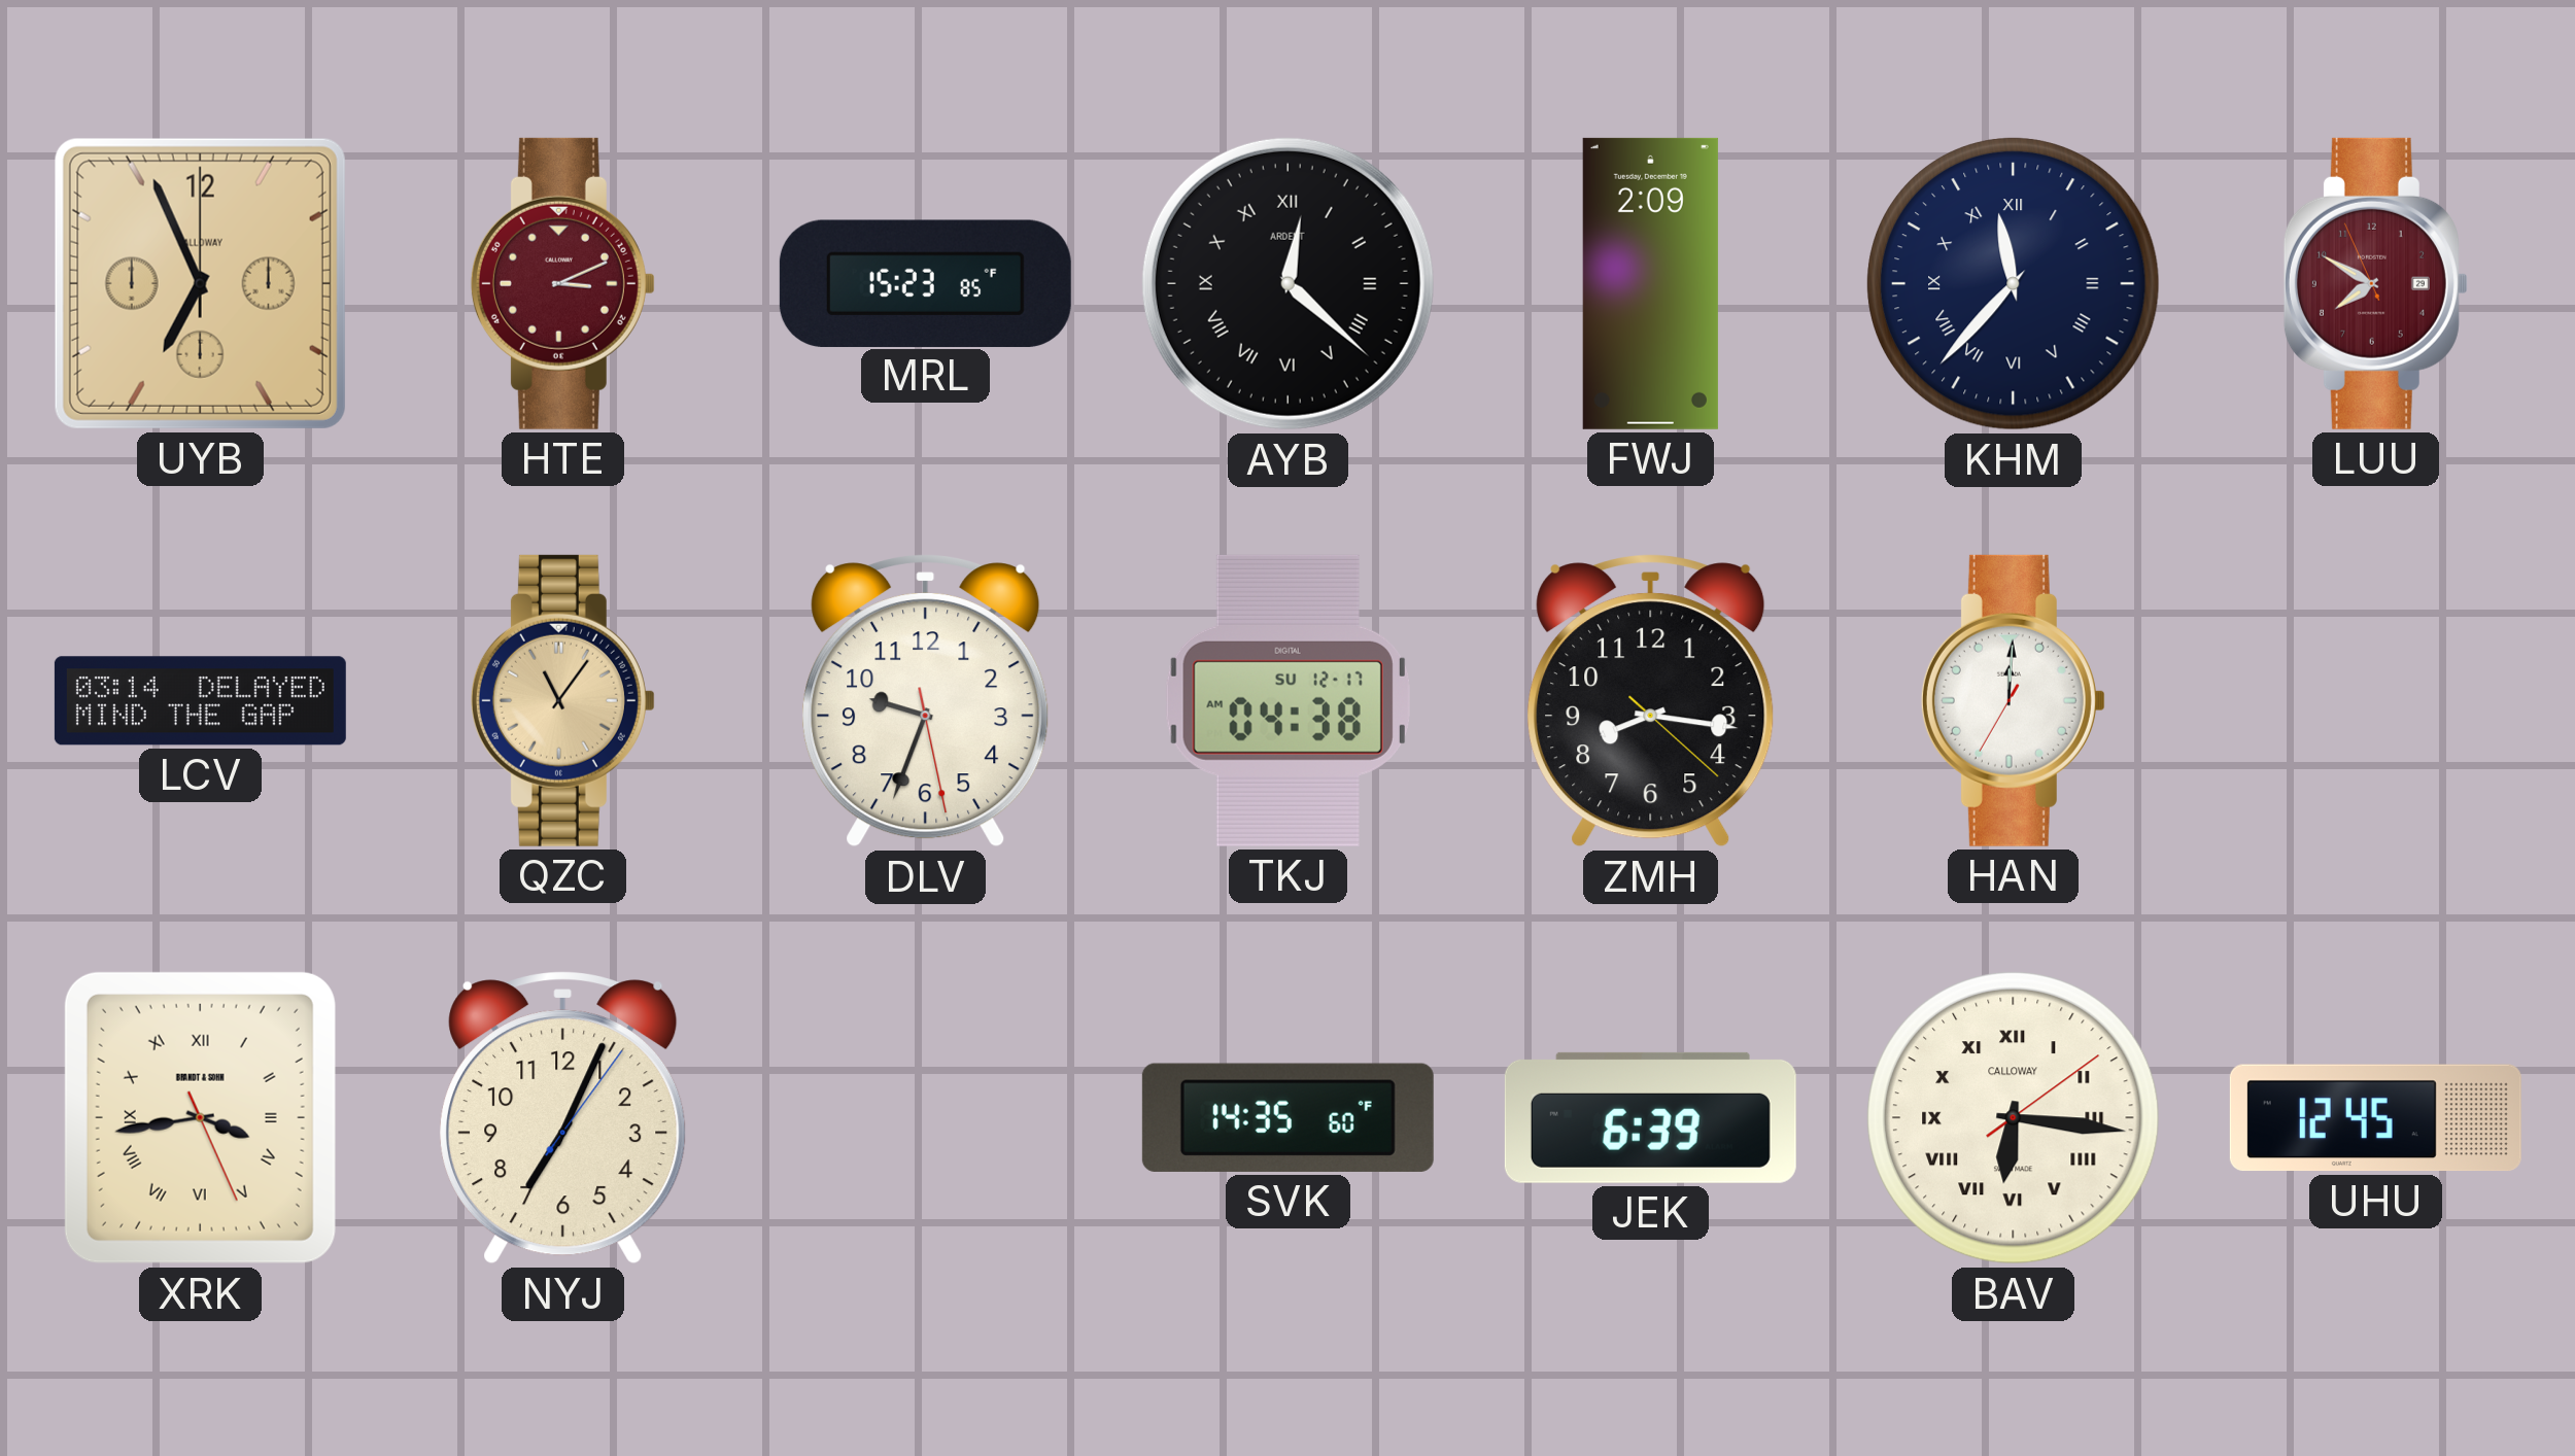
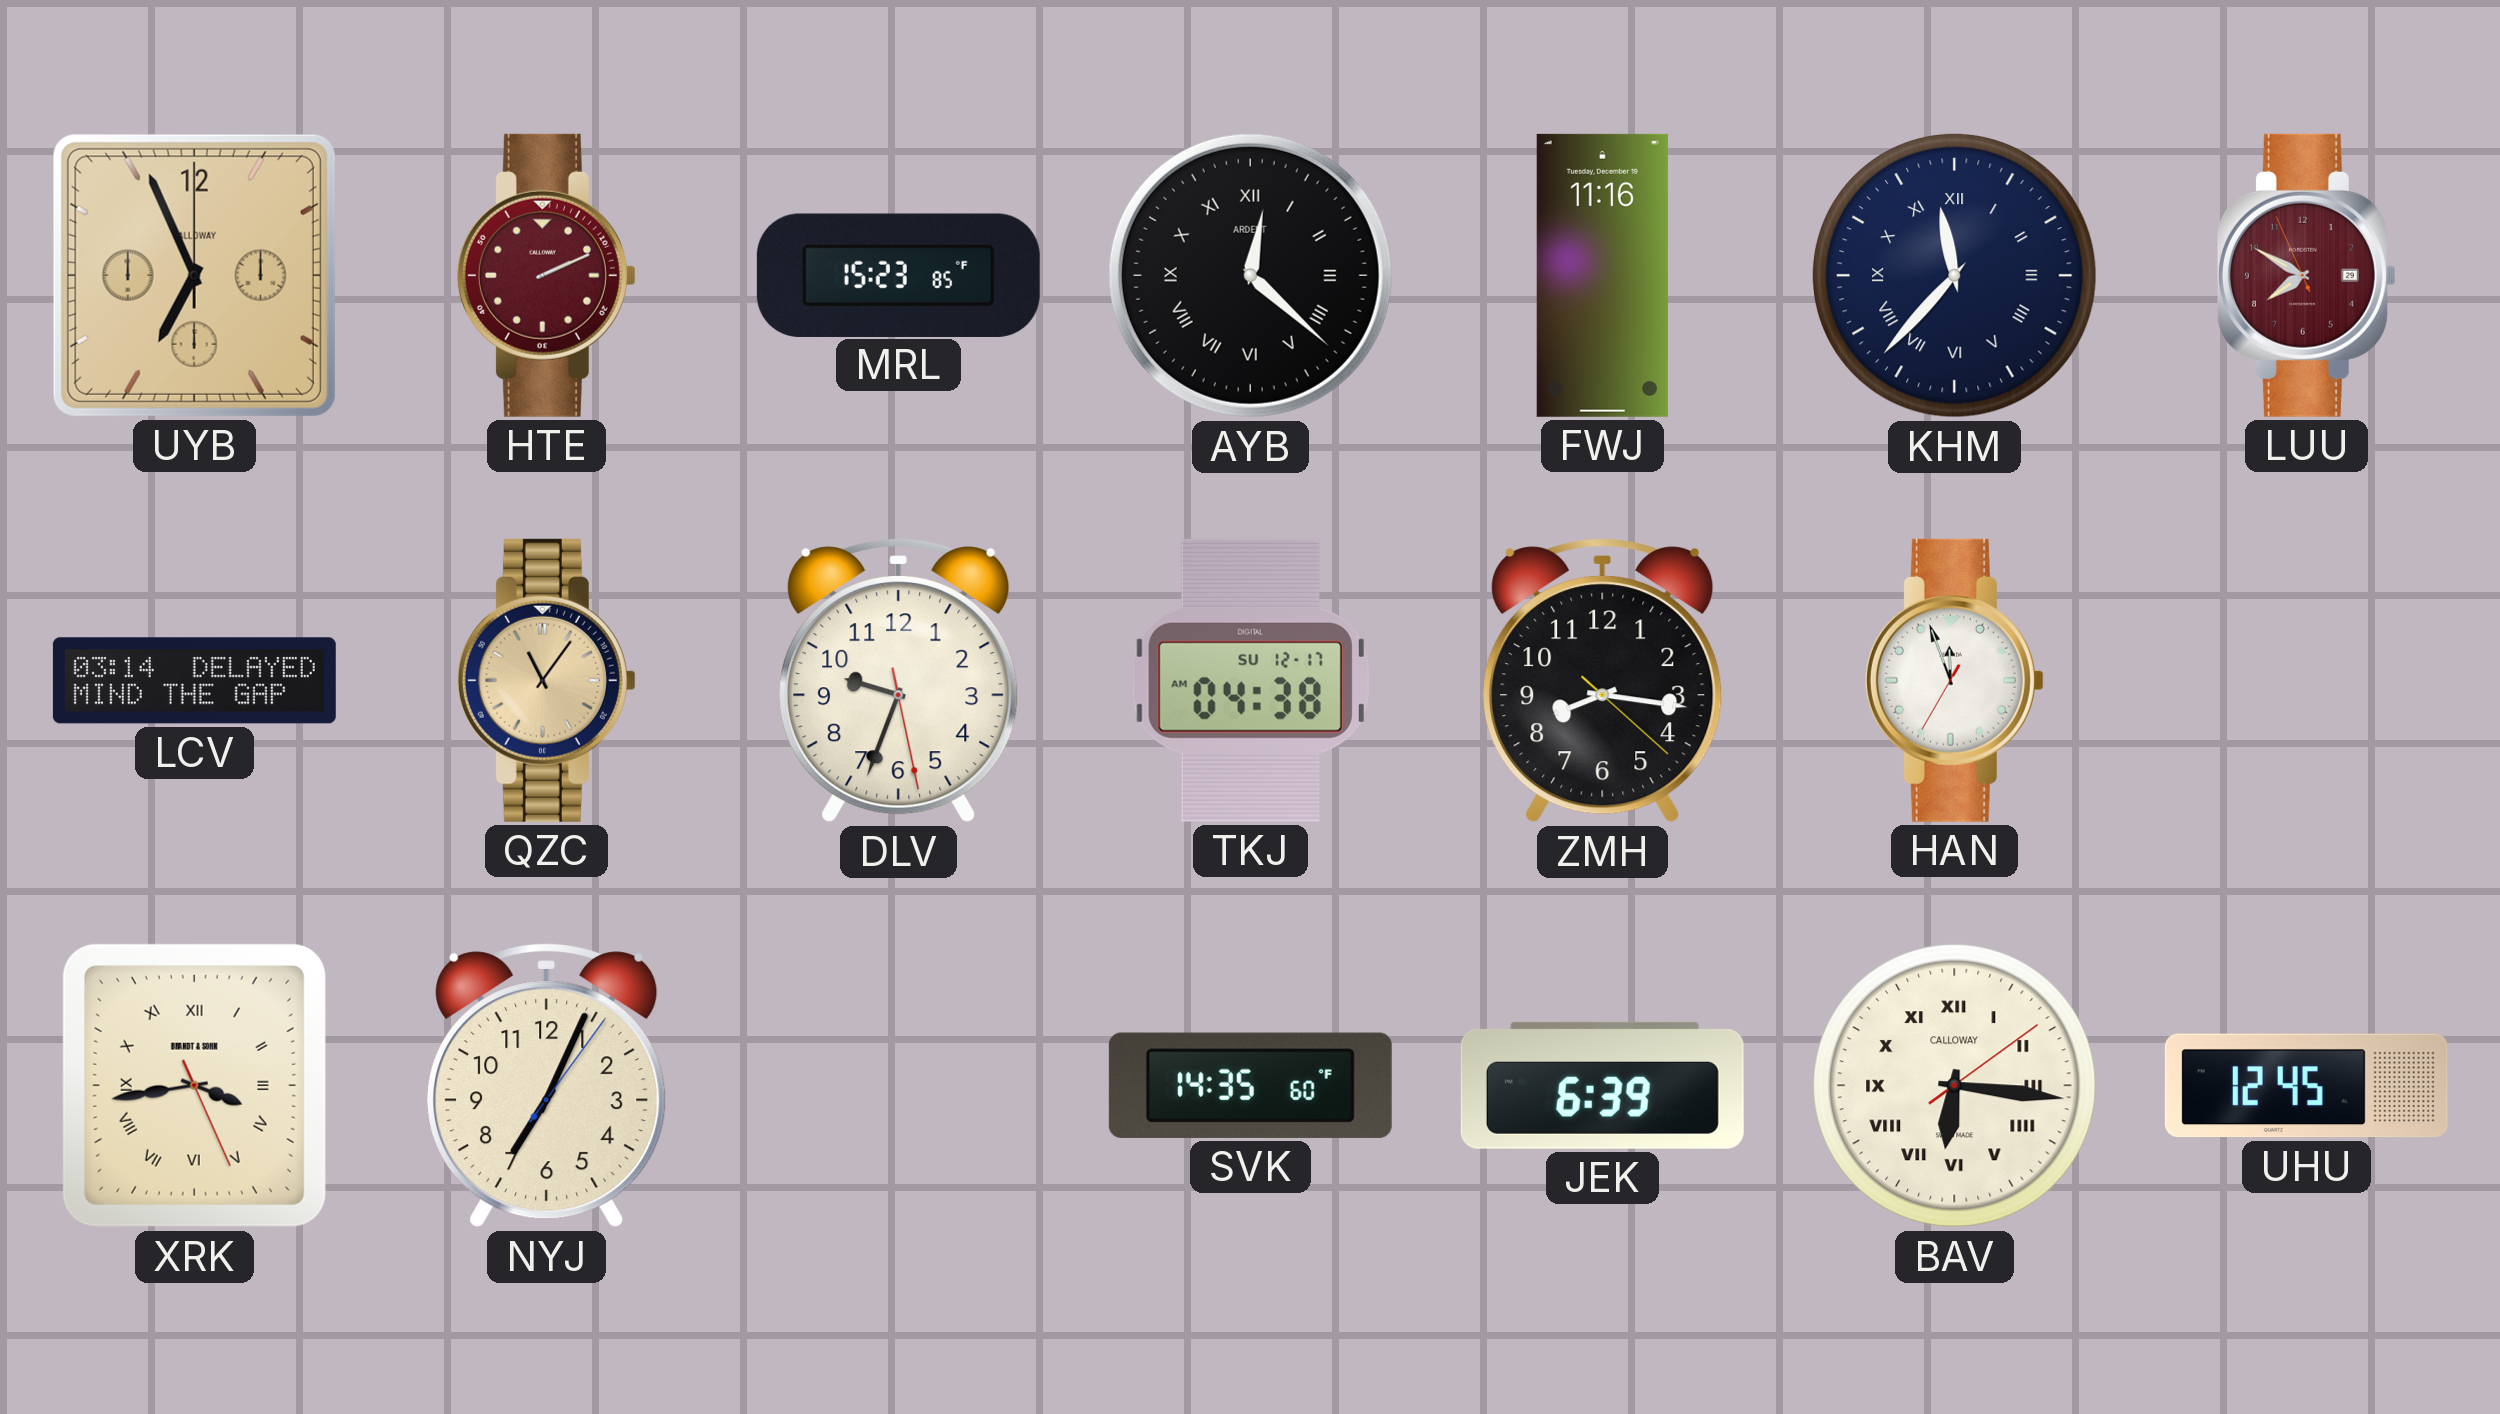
HTE: 3:11 -> 2:11
FWJ: 2:09 -> 11:16
HAN: 12:00 -> 11:56
